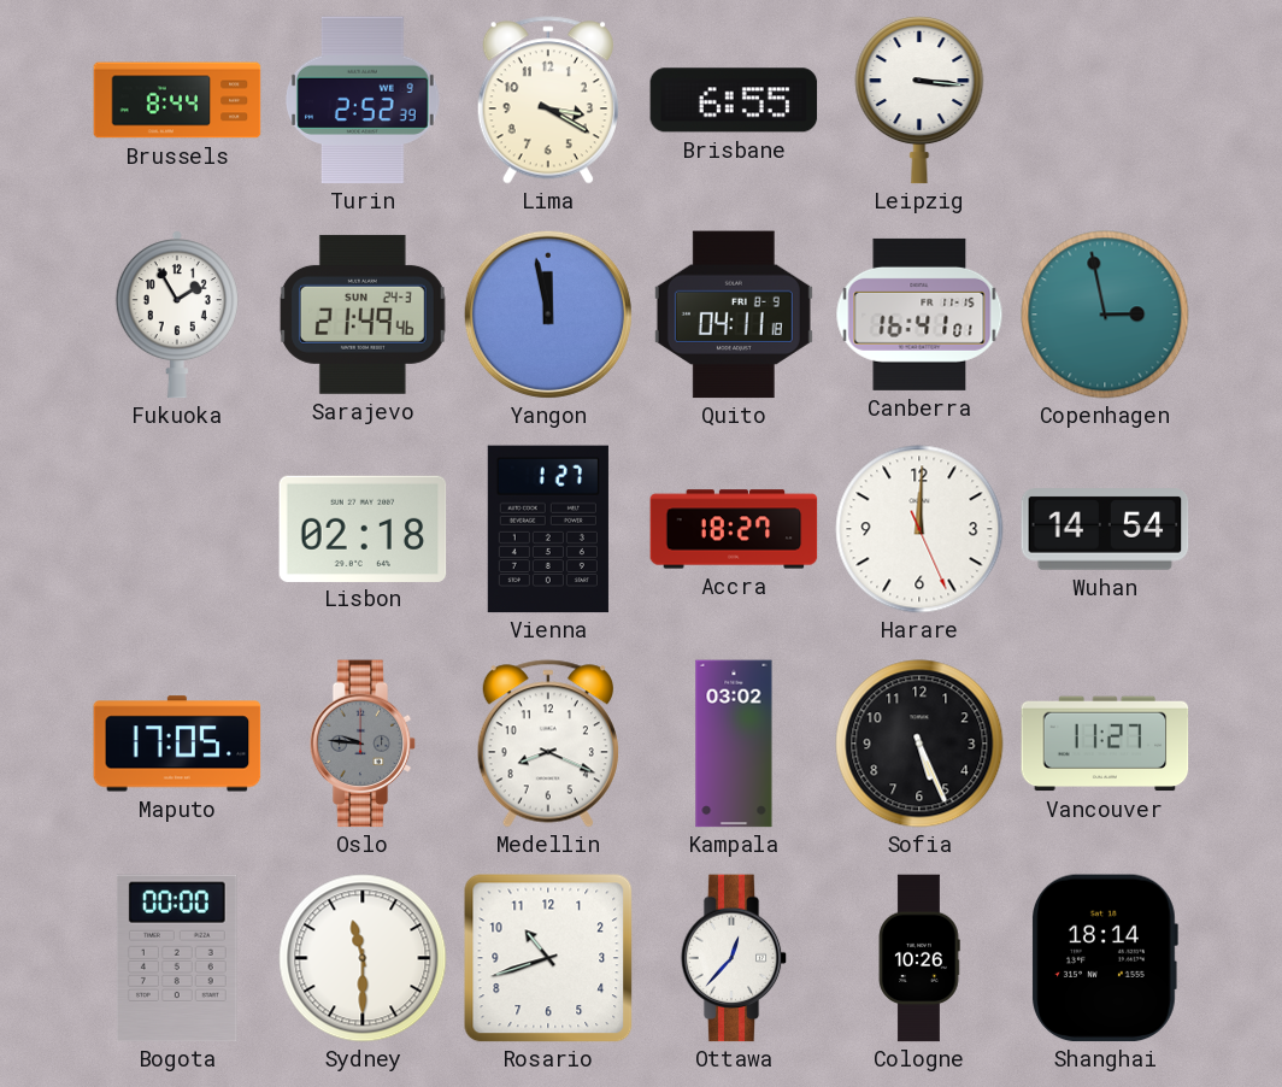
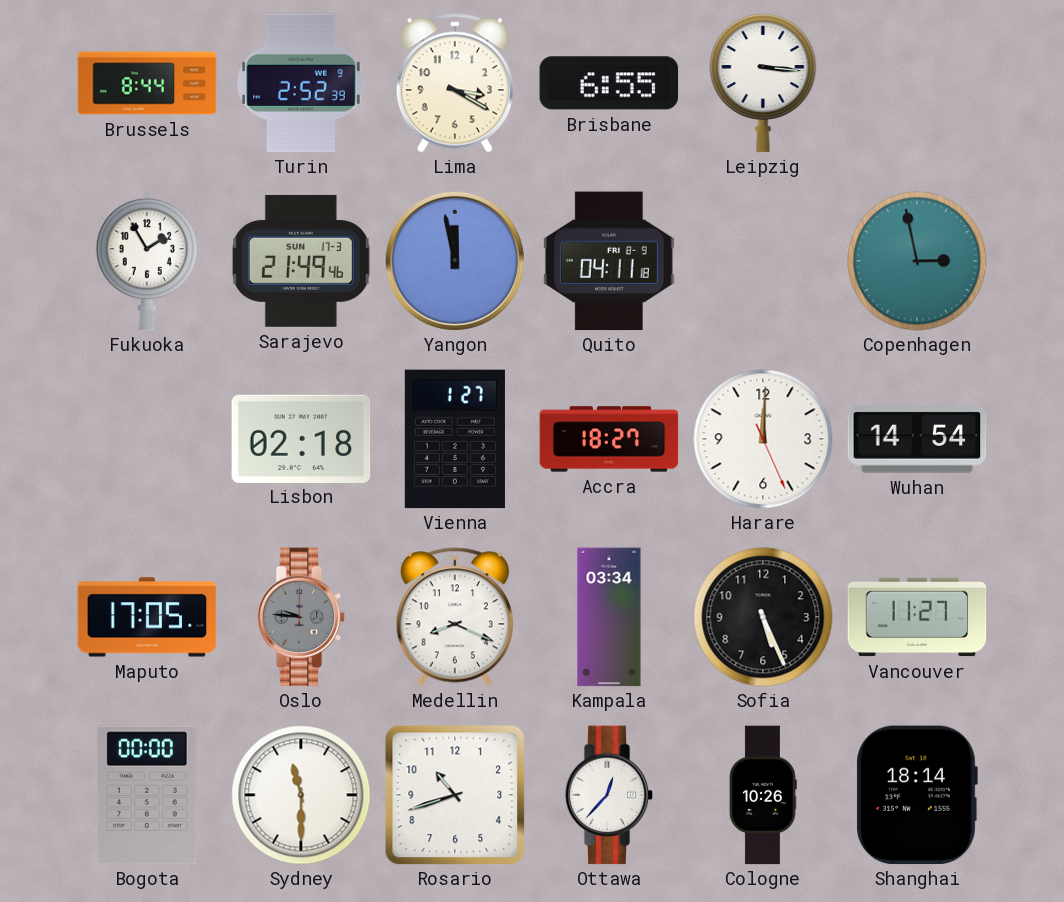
Sarajevo date: SUN 24-3 -> SUN 17-3
Canberra: 16:41 -> none
Kampala: 03:02 -> 03:34
